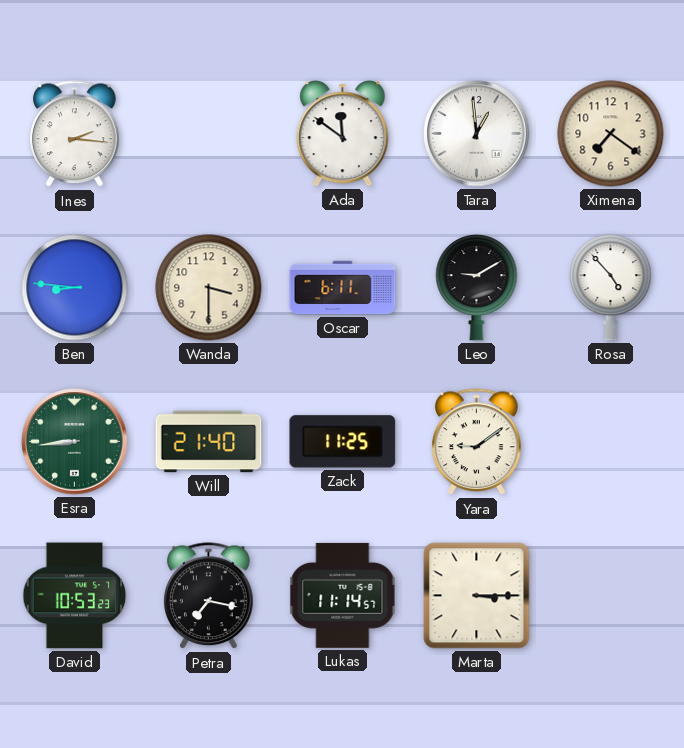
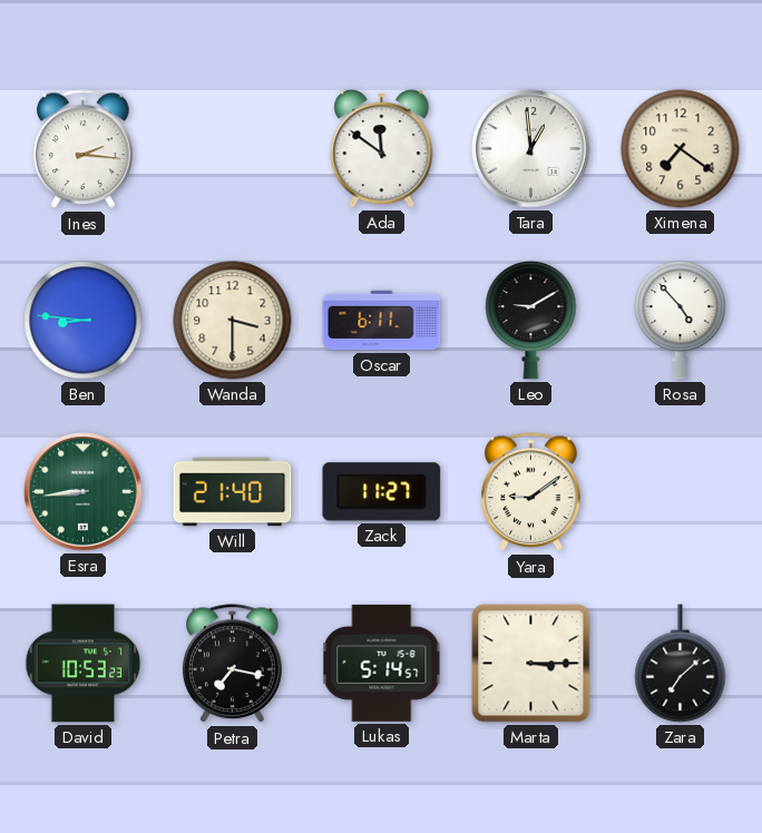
Zack: 11:25 -> 11:27
Lukas: 11:14 -> 5:14
Zara: none -> 7:08
